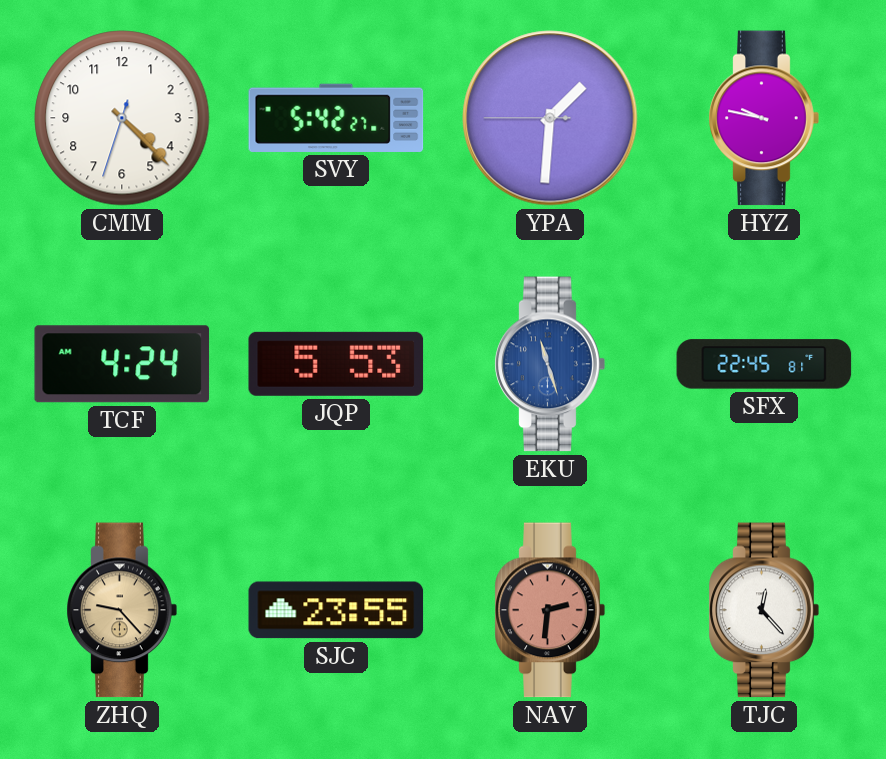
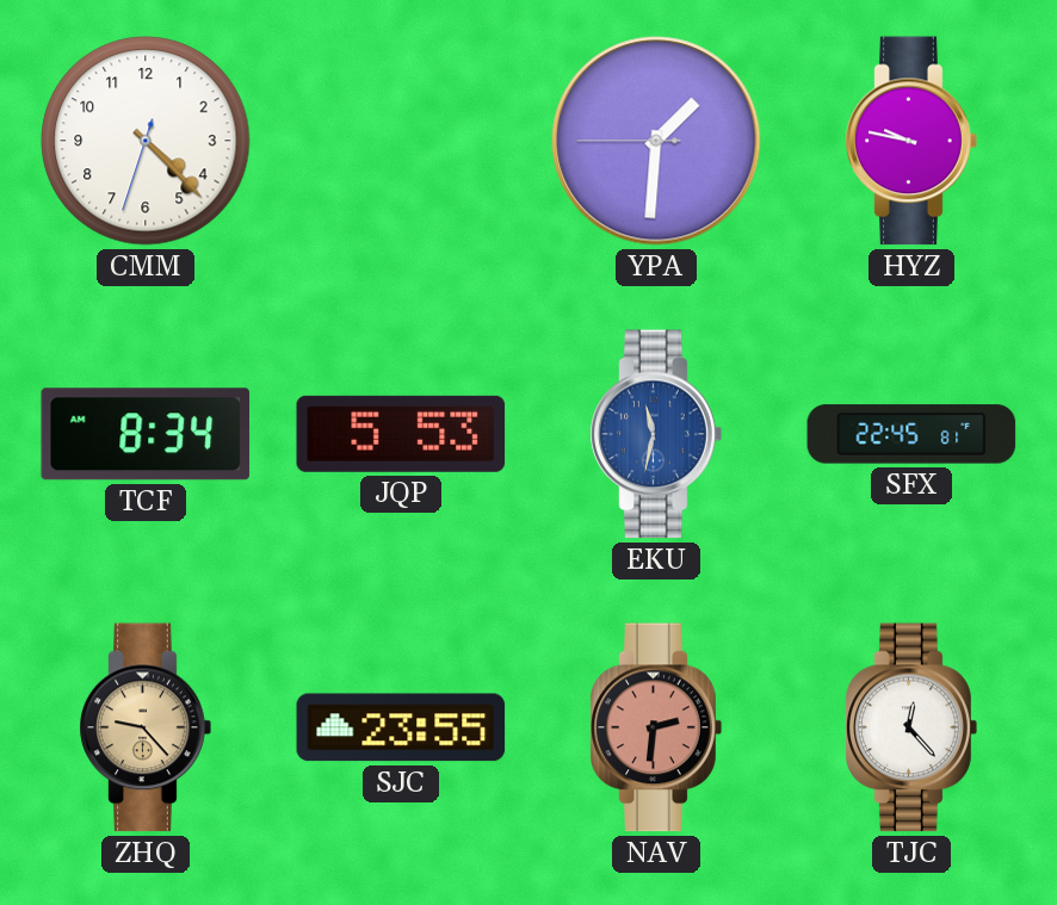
SVY: 5:42 -> none
TCF: 4:24 -> 8:34
EKU: 11:27 -> 11:32
